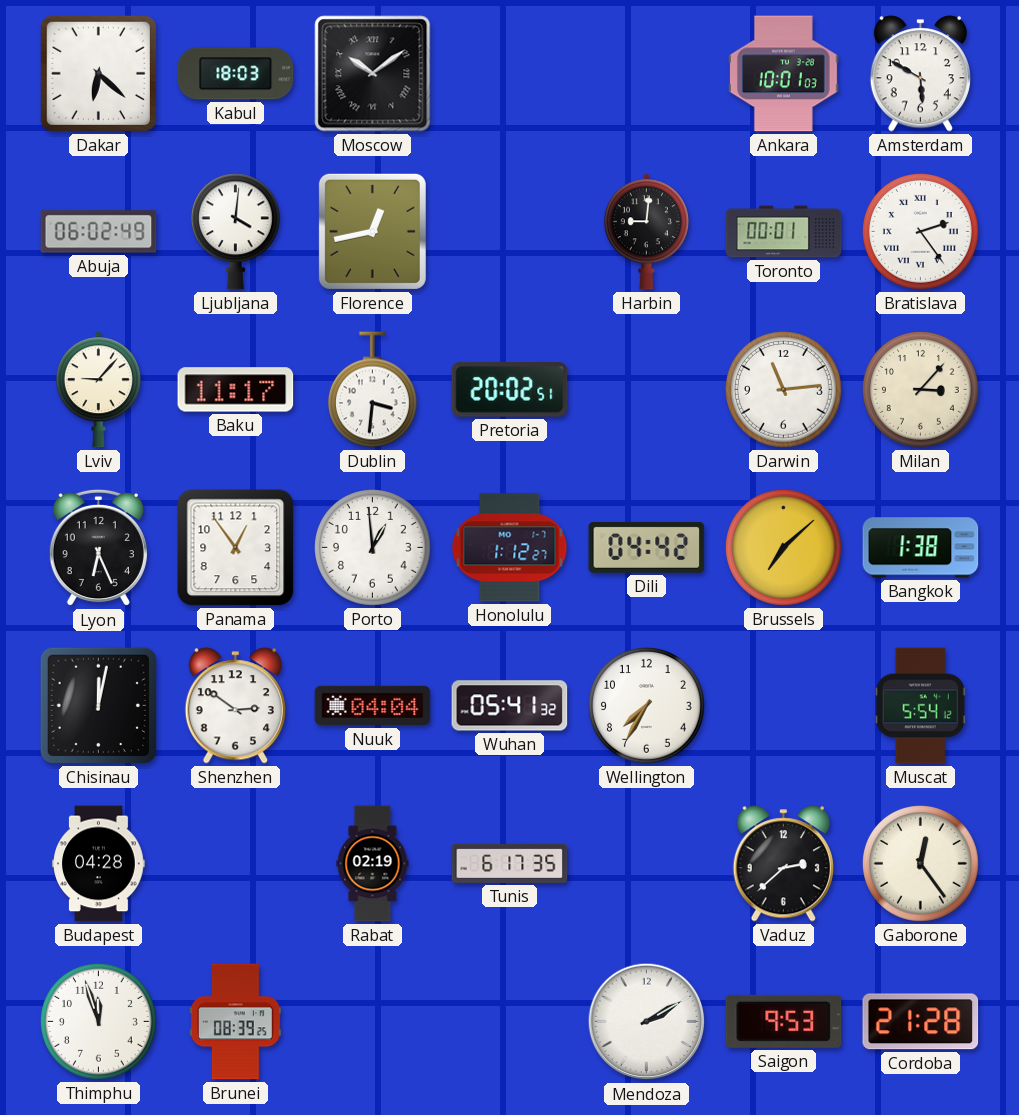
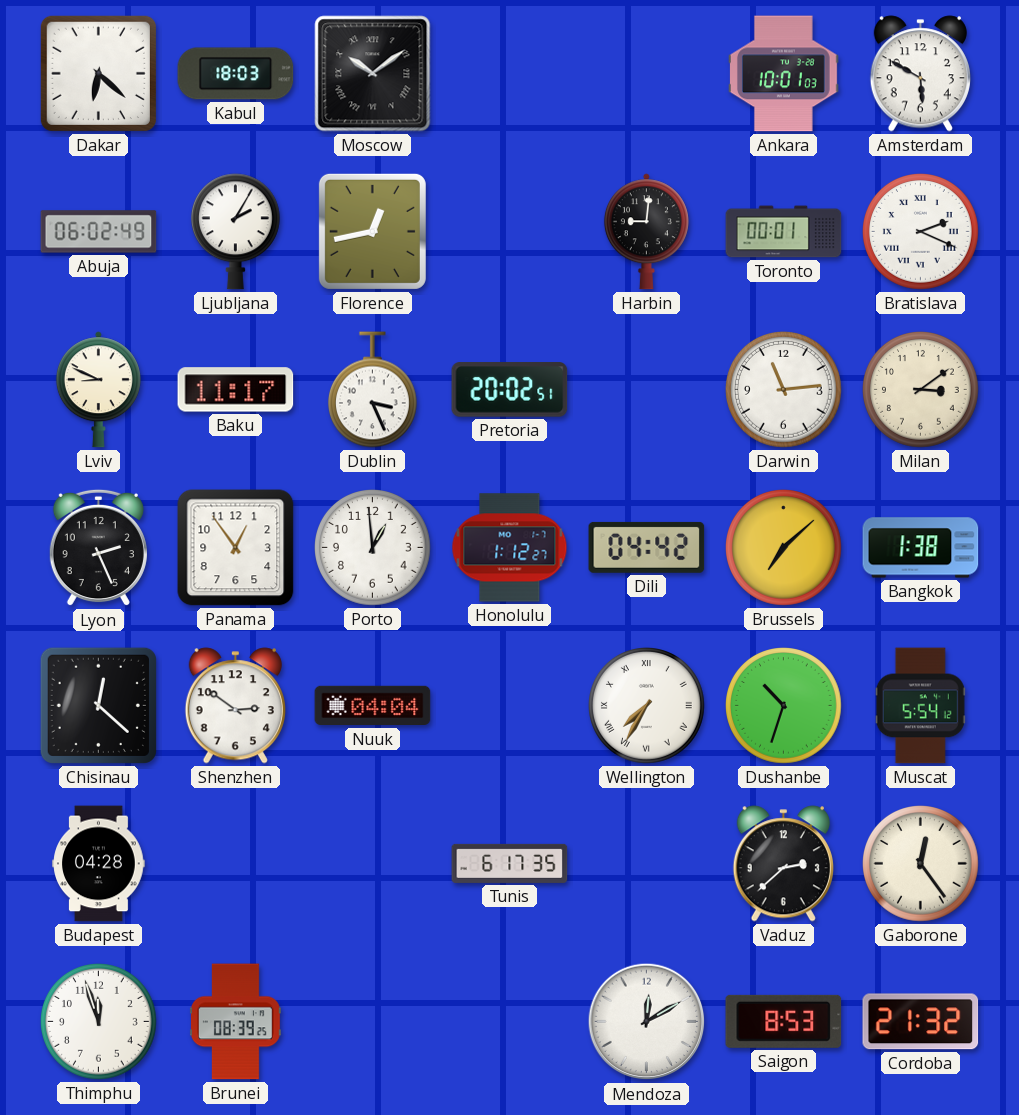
Ljubljana: 4:01 -> 2:05
Bratislava: 2:24 -> 2:19
Lviv: 9:07 -> 8:49
Dublin: 3:31 -> 3:26
Milan: 3:07 -> 3:09
Lyon: 6:26 -> 2:26
Chisinau: 12:02 -> 12:22
Wuhan: 05:41 -> none
Wellington numerals: Arabic -> Roman
Dushanbe: none -> 10:33
Rabat: 02:19 -> none
Mendoza: 2:10 -> 12:10
Saigon: 9:53 -> 8:53
Cordoba: 21:28 -> 21:32
